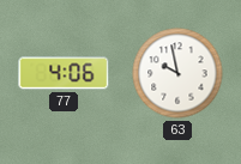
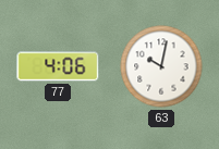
63: 9:58 -> 10:02
